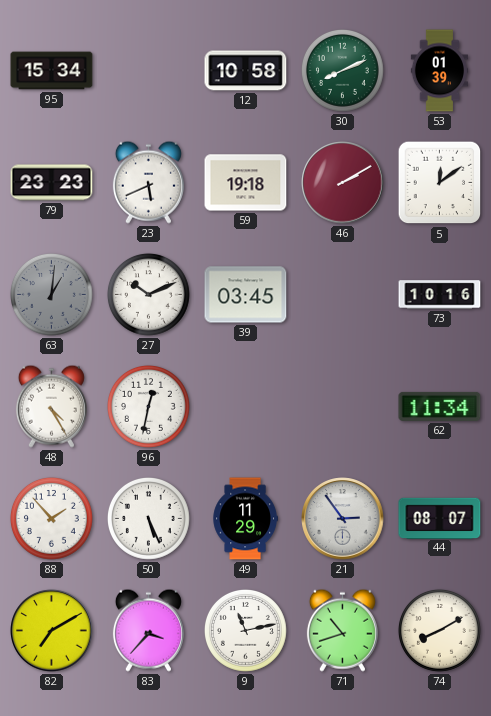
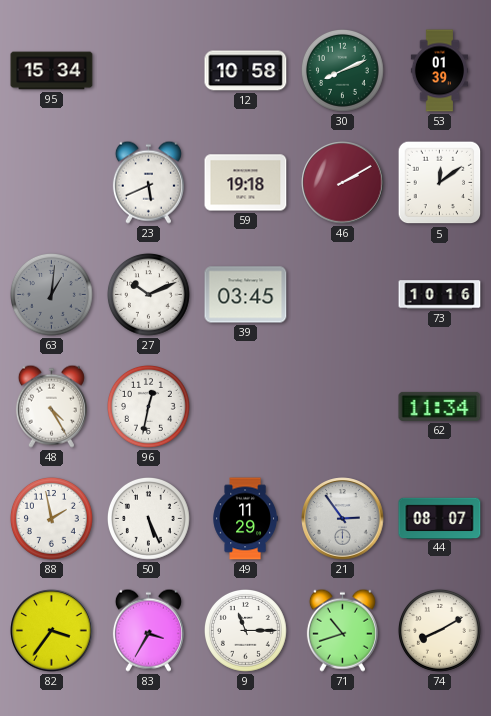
79: 23:23 -> none
88: 1:53 -> 1:58
82: 7:10 -> 3:36
83: 3:37 -> 3:35
9: 11:13 -> 11:15
